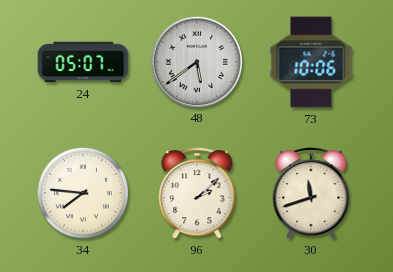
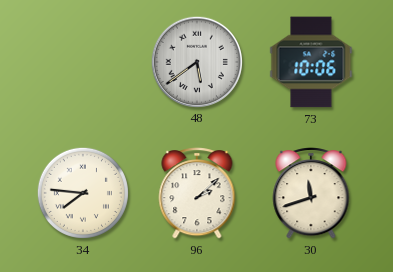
24: 05:07 -> none
